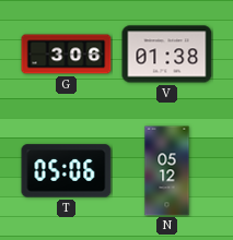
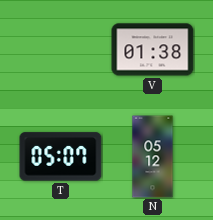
G: 3:06 -> none
T: 05:06 -> 05:07
